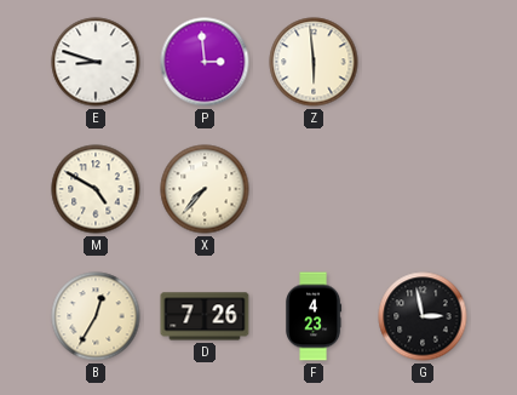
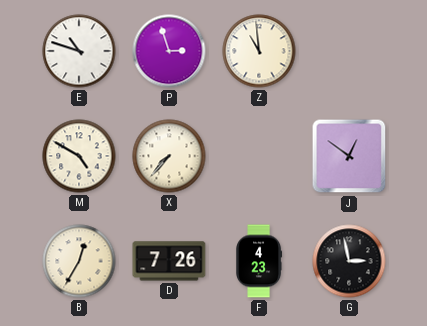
E: 8:48 -> 10:48
P: 2:59 -> 2:57
Z: 5:59 -> 10:59
J: none -> 12:51
